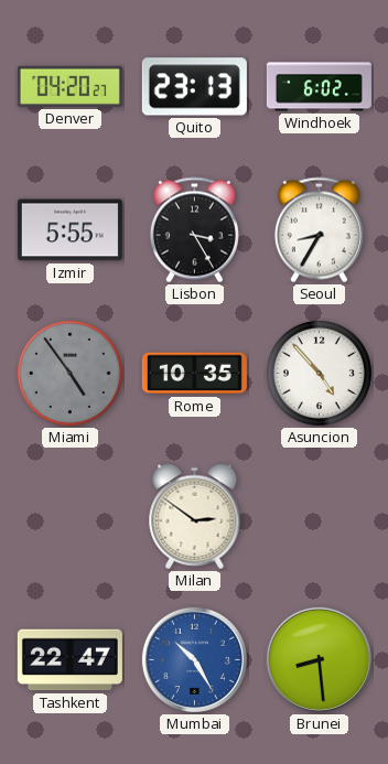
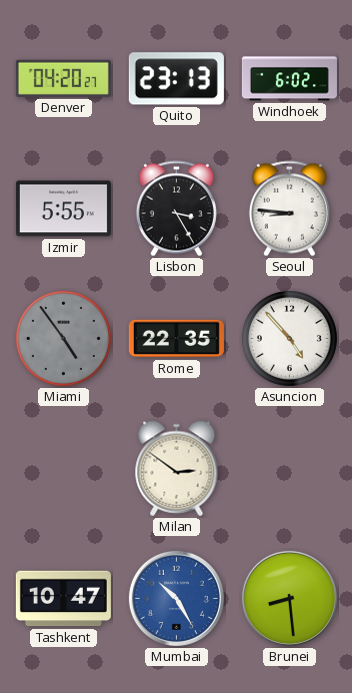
Seoul: 8:35 -> 8:46
Rome: 10:35 -> 22:35
Tashkent: 22:47 -> 10:47
